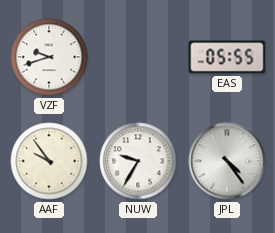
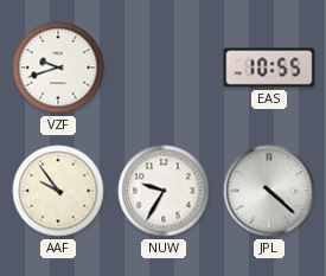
EAS: 05:55 -> 10:55
JPL: 4:24 -> 4:22
